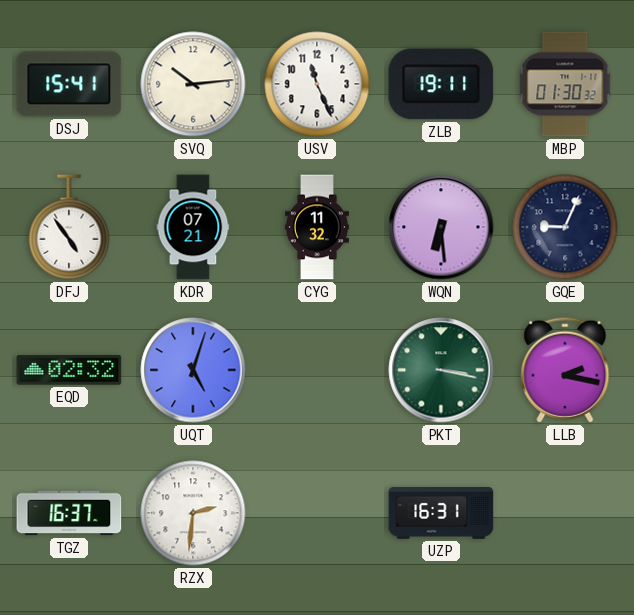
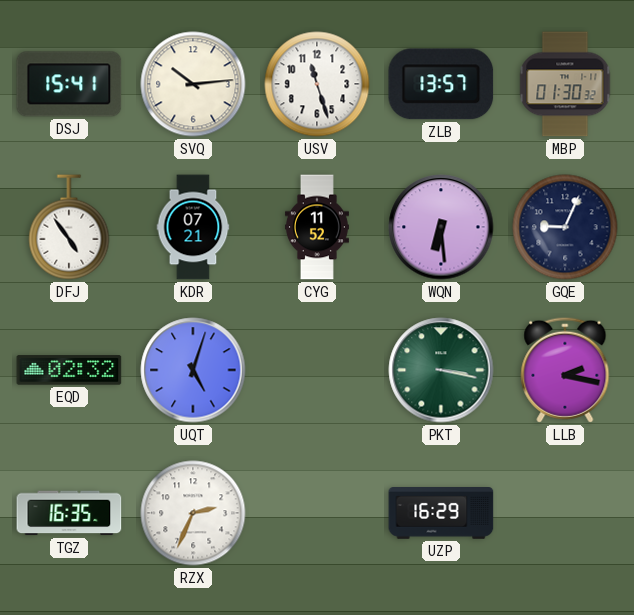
USV: 11:26 -> 11:27
ZLB: 19:11 -> 13:57
CYG: 11:32 -> 11:52
TGZ: 16:37 -> 16:35
RZX: 2:31 -> 2:34
UZP: 16:31 -> 16:29
